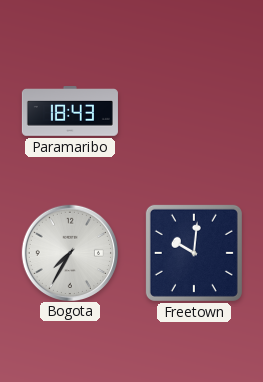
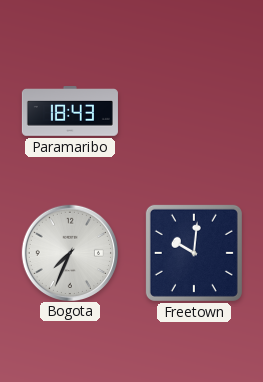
Bogota: 7:35 -> 7:34
